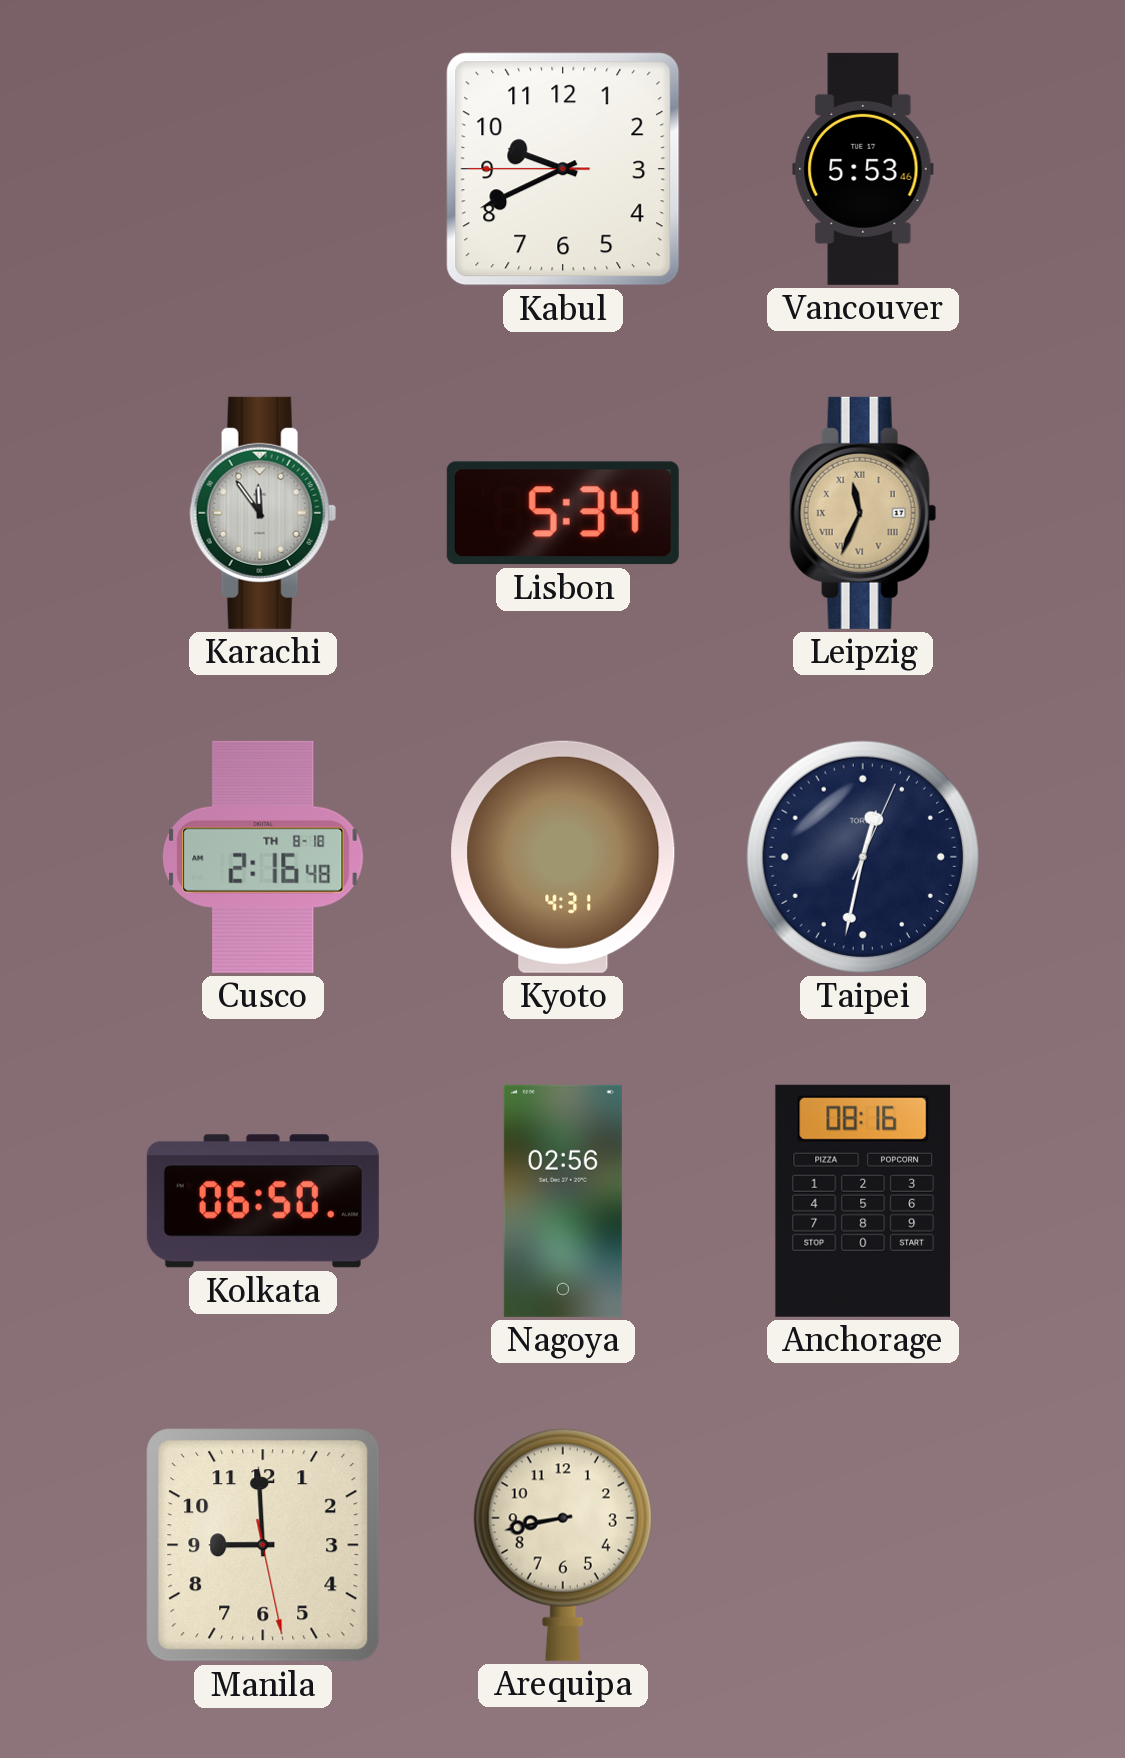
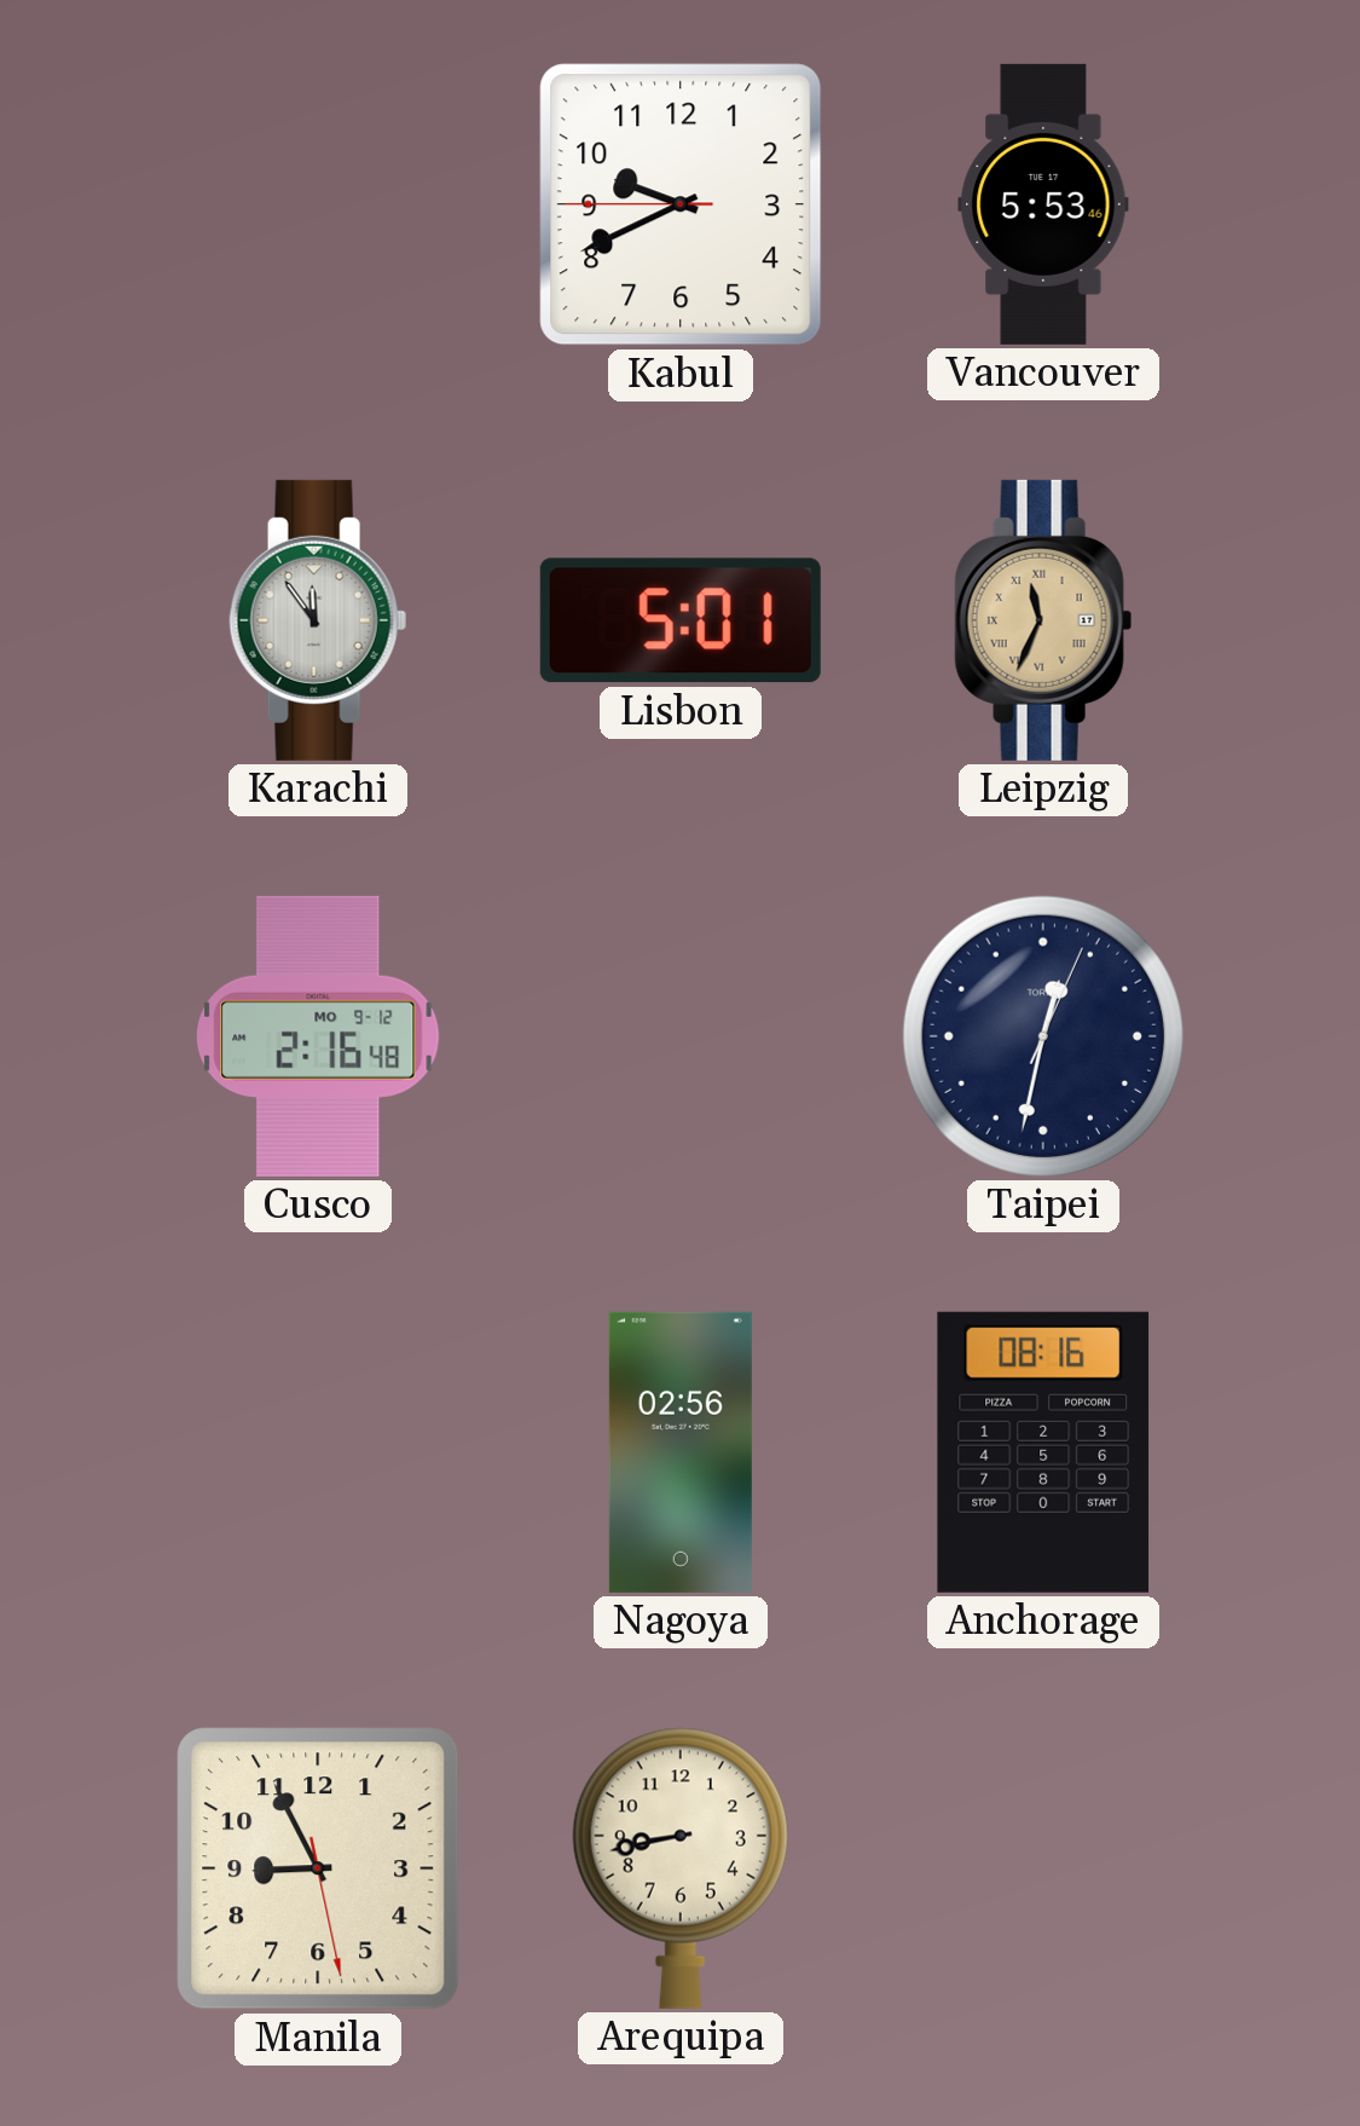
Lisbon: 5:34 -> 5:01
Cusco date: TH 8-18 -> MO 9-12
Kyoto: 4:31 -> none
Kolkata: 06:50 -> none
Manila: 8:59 -> 8:55
